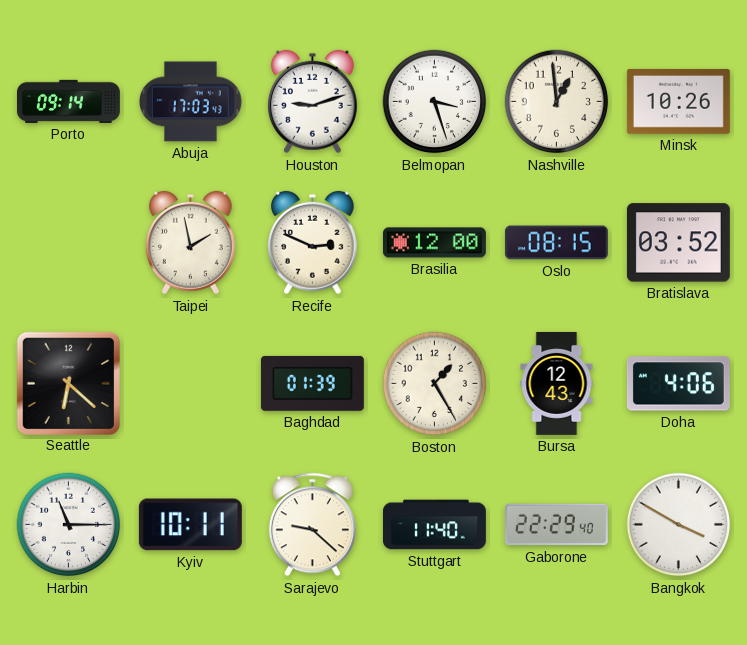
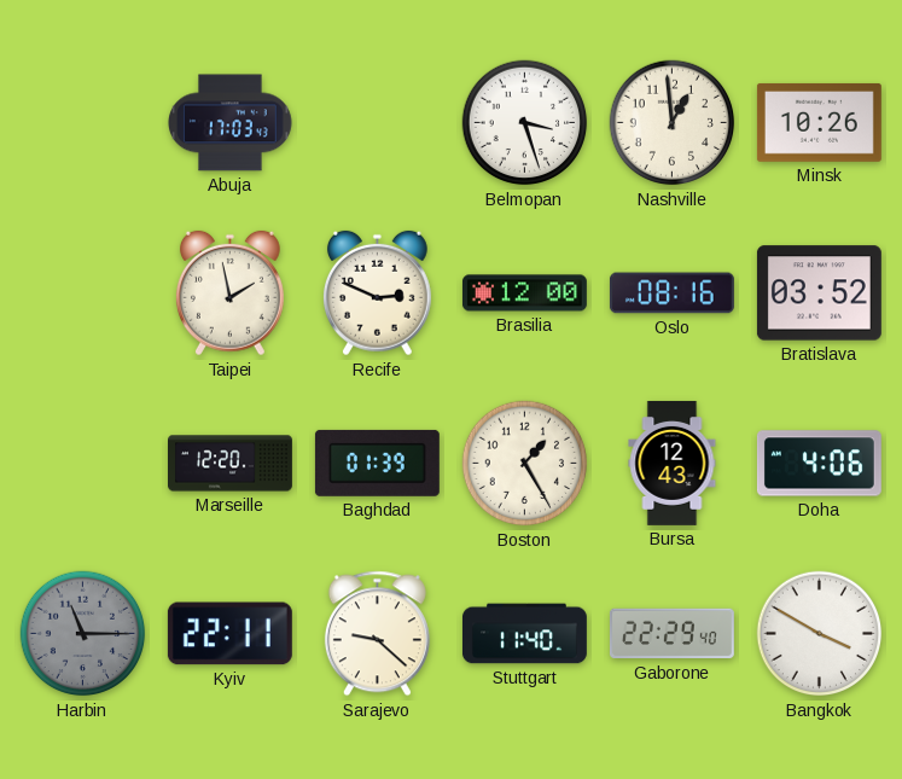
Porto: 09:14 -> none
Houston: 9:12 -> none
Oslo: 08:15 -> 08:16
Seattle: 6:22 -> none
Marseille: none -> 12:20
Harbin dial: white -> grey
Kyiv: 10:11 -> 22:11
